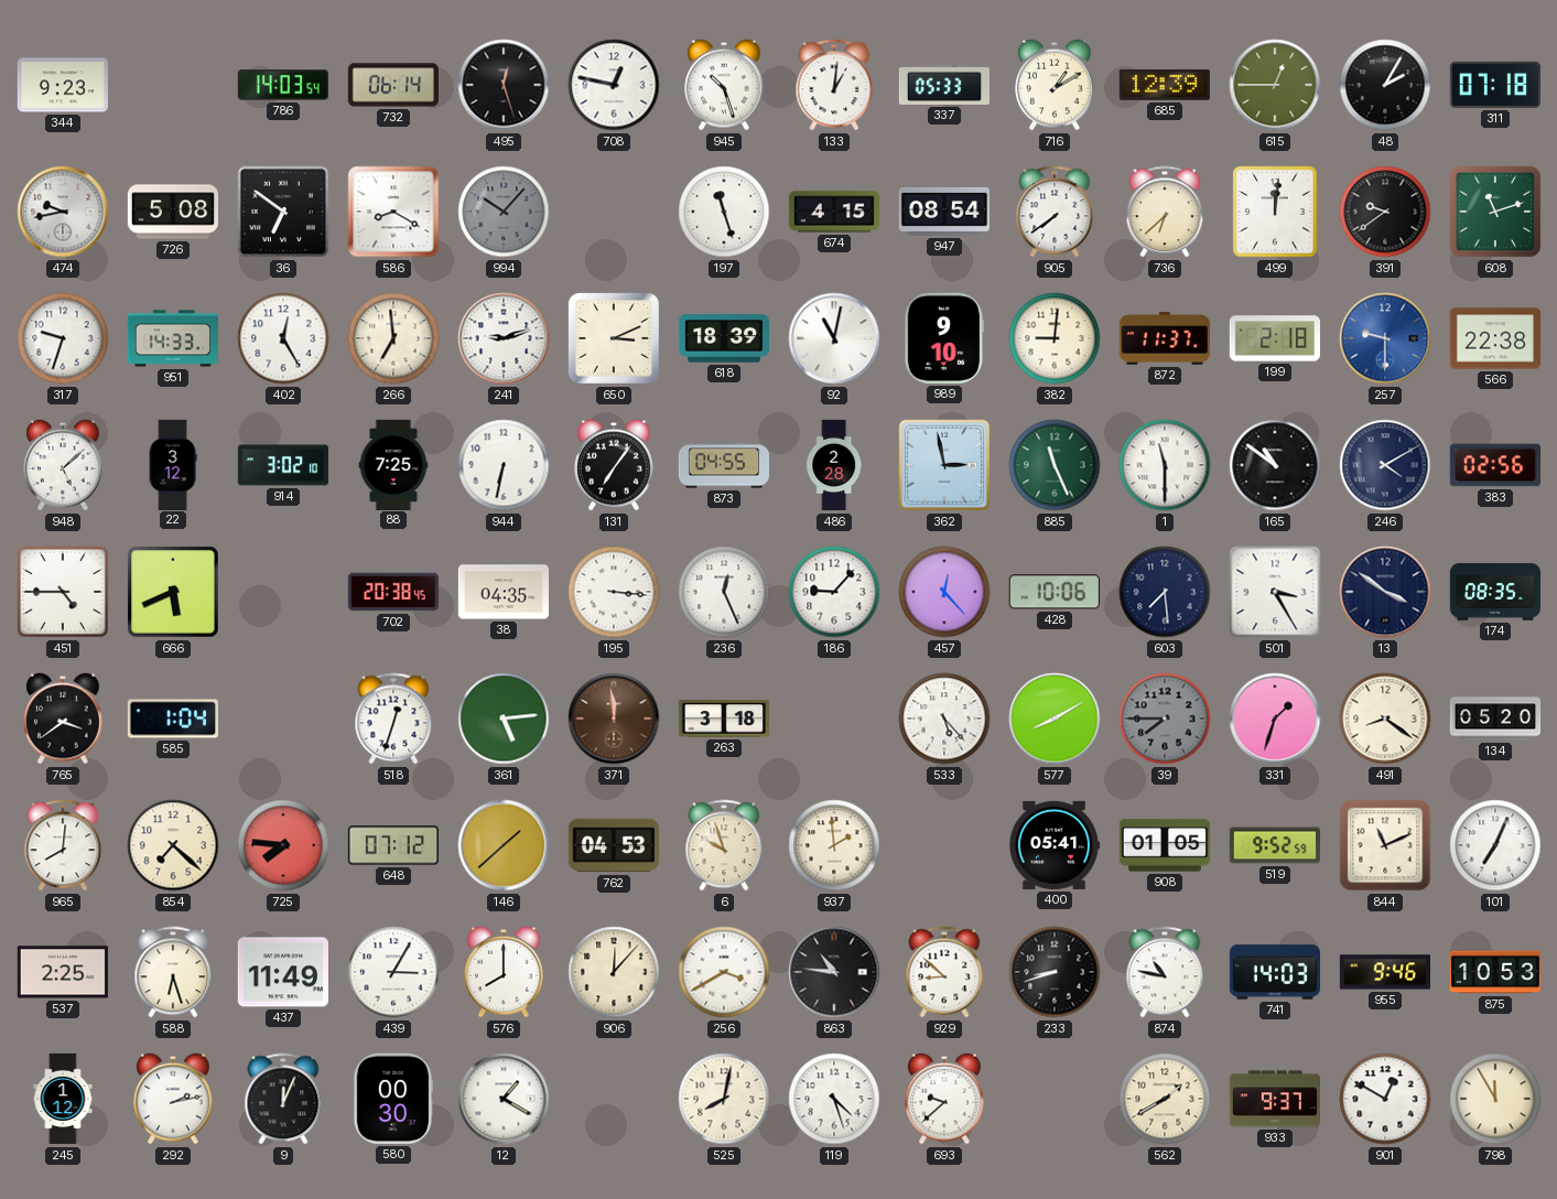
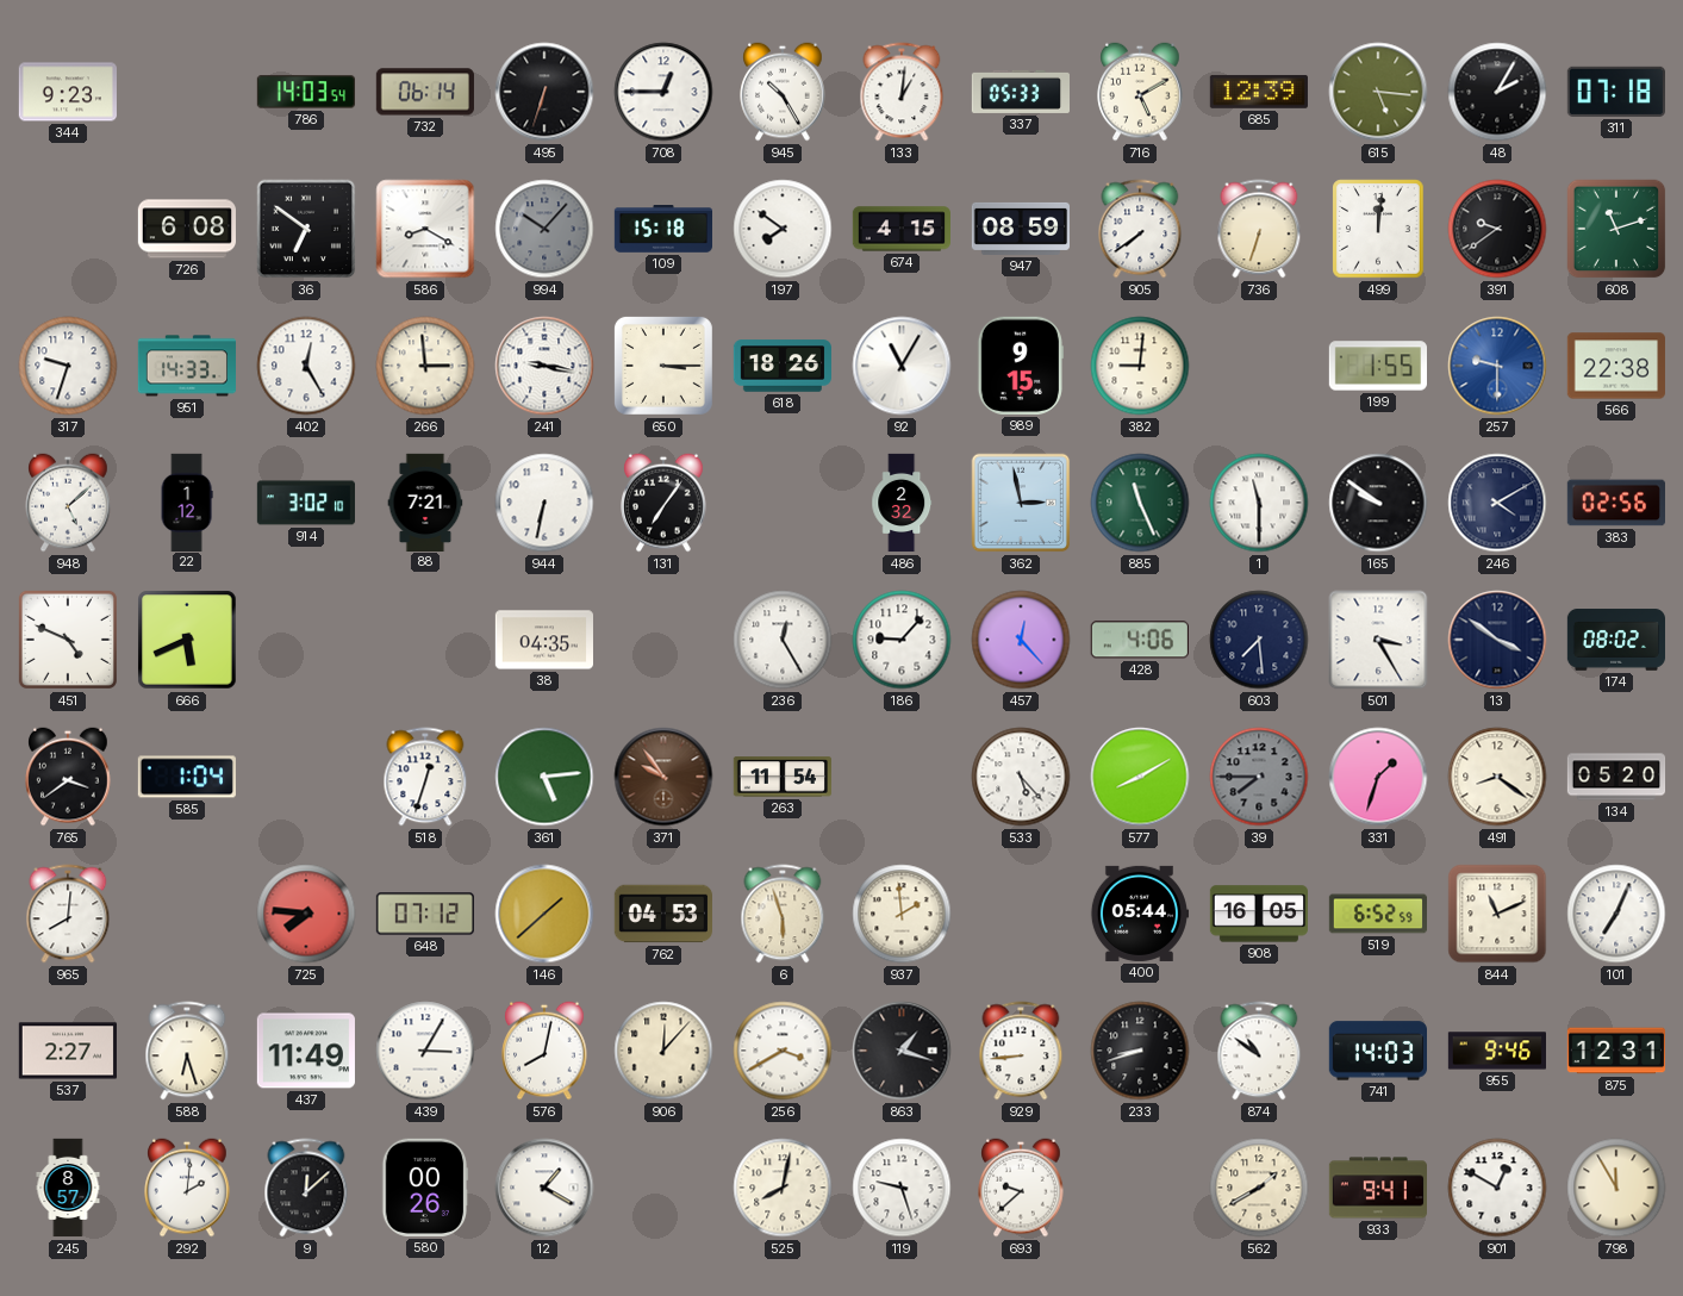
495: 12:27 -> 6:33
708: 12:47 -> 12:45
945: 10:27 -> 10:25
716: 1:10 -> 5:10
615: 12:45 -> 5:16
474: 9:43 -> none
726: 5:08 -> 6:08
109: none -> 15:18
197: 11:27 -> 7:51
947: 08:54 -> 08:59
736: 6:38 -> 6:33
266: 6:59 -> 2:59
241: 9:12 -> 9:17
650: 3:11 -> 3:15
618: 18:39 -> 18:26
92: 11:02 -> 11:05
989: 9:10 -> 9:15
872: 11:37 -> none
199: 2:18 -> 1:55
22: 3:12 -> 1:12
88: 7:25 -> 7:21
873: 04:55 -> none
486: 2:28 -> 2:32
165: 10:51 -> 9:51
451: 4:45 -> 4:49
702: 20:38 -> none
195: 3:16 -> none
236: 12:26 -> 12:25
428: 10:06 -> 4:06
174: 08:35 -> 08:02
371: 11:59 -> 9:54
263: 3:18 -> 11:54
854: 7:22 -> none
6: 9:57 -> 5:57
400: 05:41 -> 05:44
908: 01:05 -> 16:05
519: 9:52 -> 6:52
537: 2:25 -> 2:27
576: 8:00 -> 8:02
863: 10:46 -> 1:18
929: 8:52 -> 8:44
874: 10:47 -> 10:51
875: 10:53 -> 12:31
245: 1:12 -> 8:57
292: 2:13 -> 2:01
9: 12:04 -> 12:08
580: 00:30 -> 00:26
119: 4:27 -> 9:27
933: 9:37 -> 9:41
